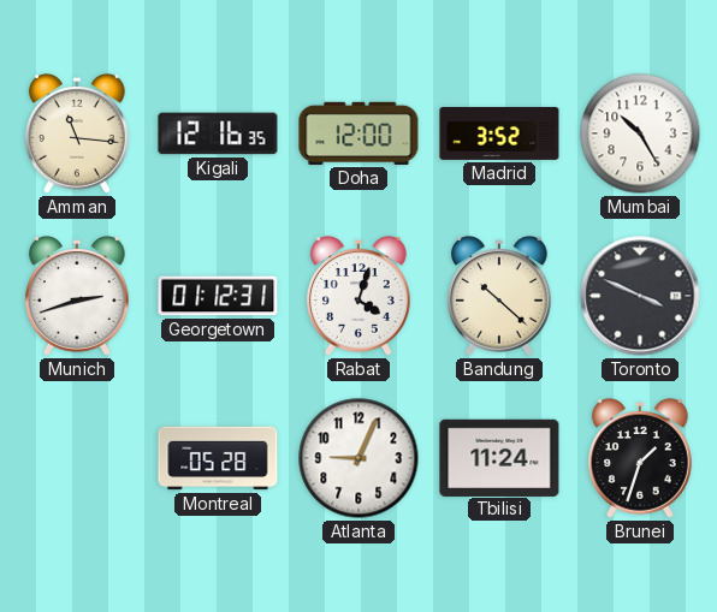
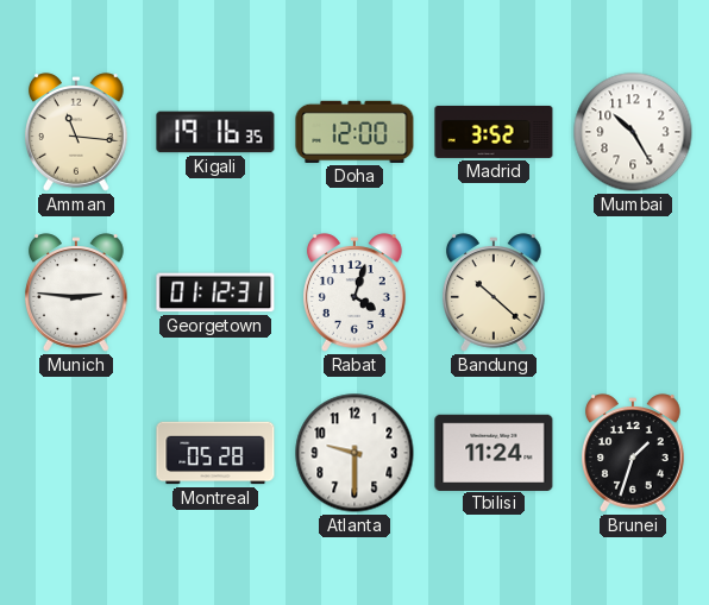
Kigali: 12:16 -> 19:16
Munich: 2:42 -> 2:46
Toronto: 3:49 -> none
Atlanta: 9:04 -> 9:30
